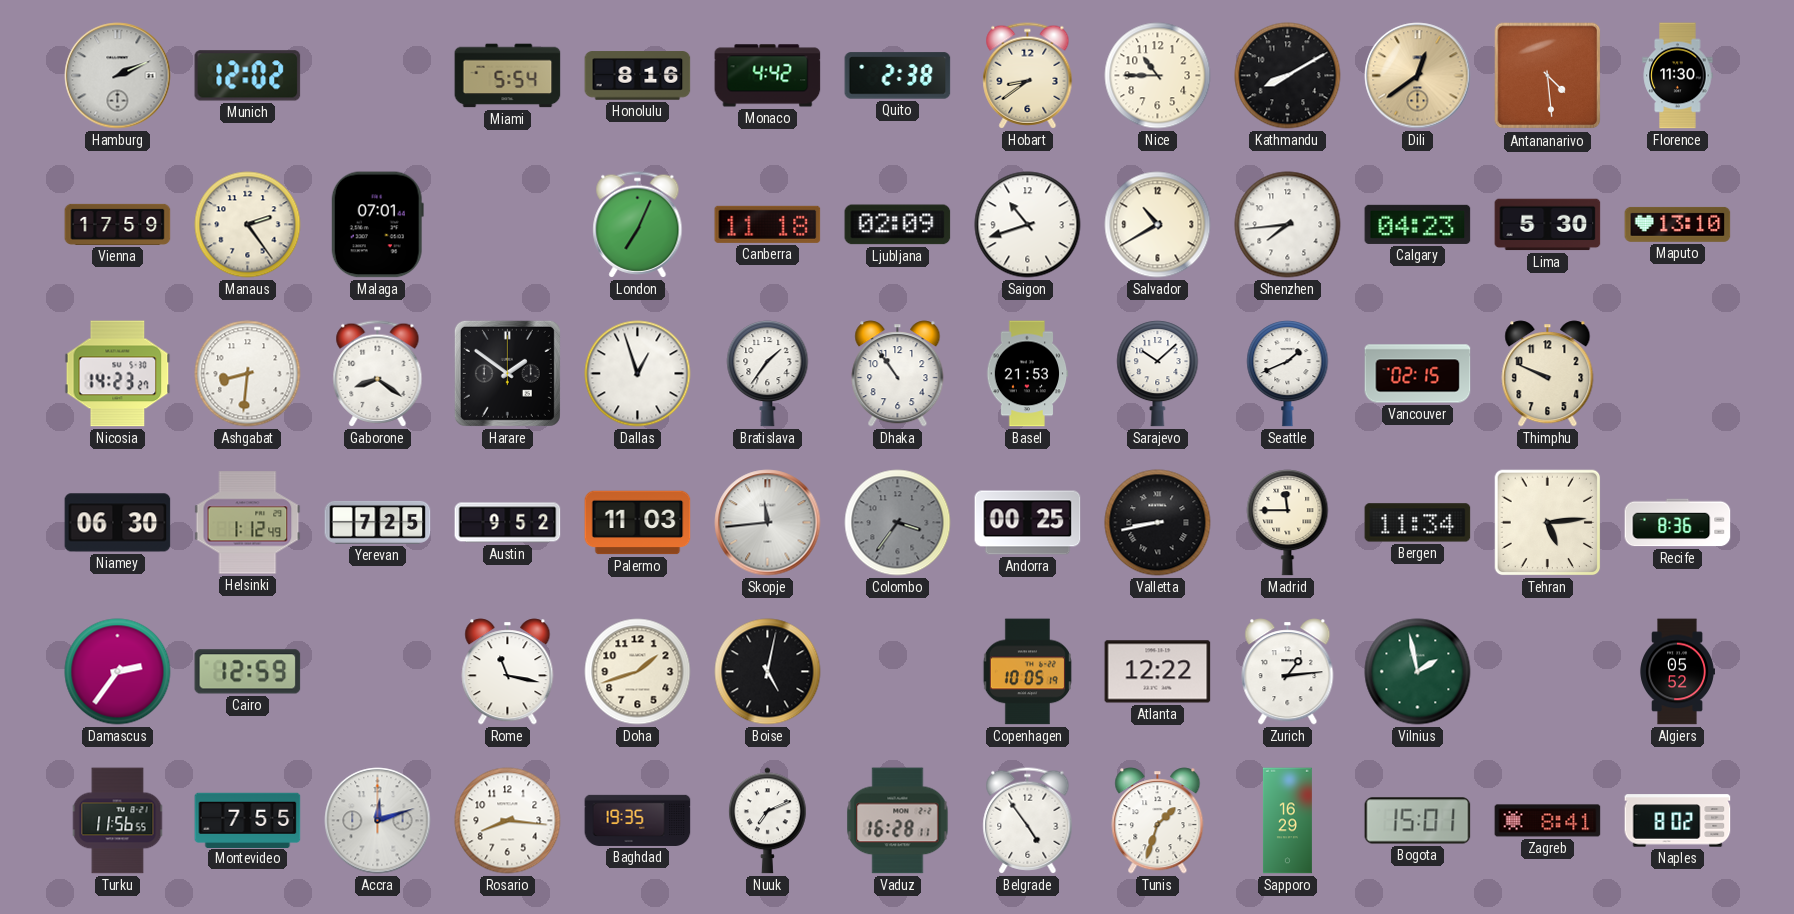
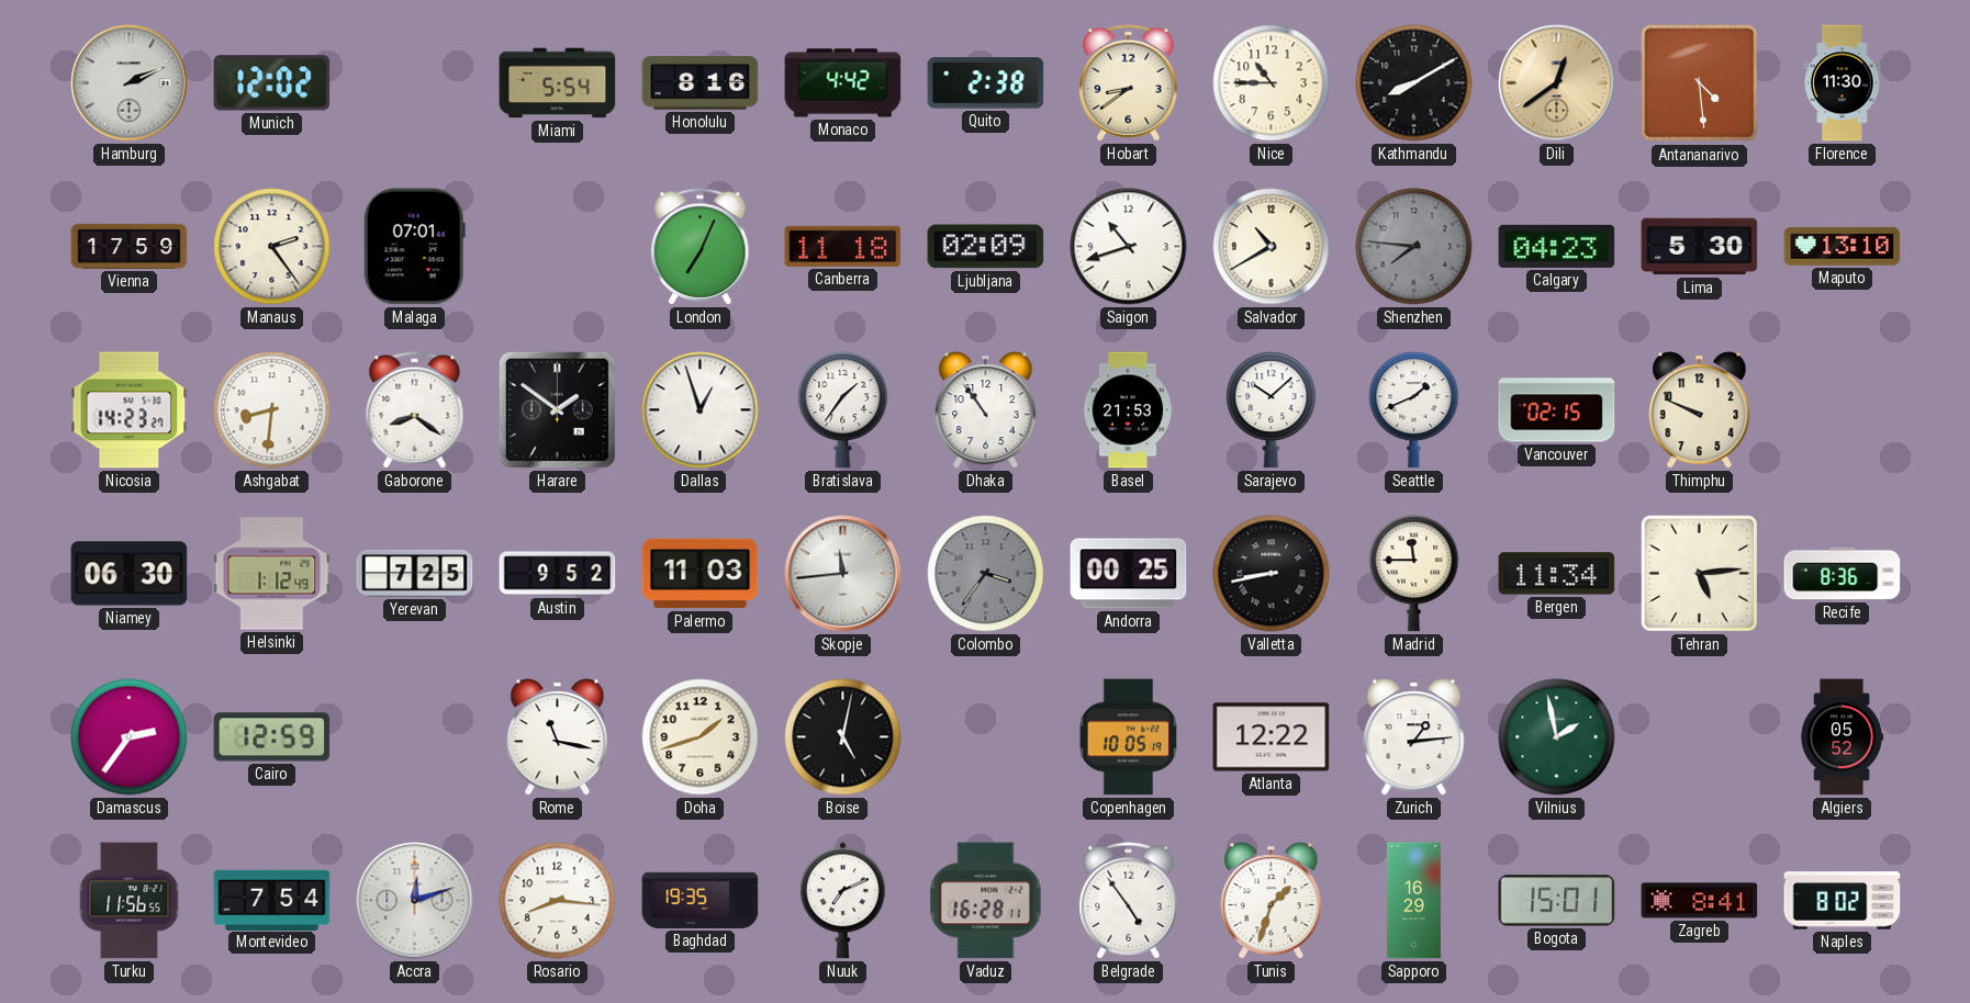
Shenzhen: 7:44 -> 7:46
Shenzhen dial: white -> grey
Montevideo: 7:55 -> 7:54
